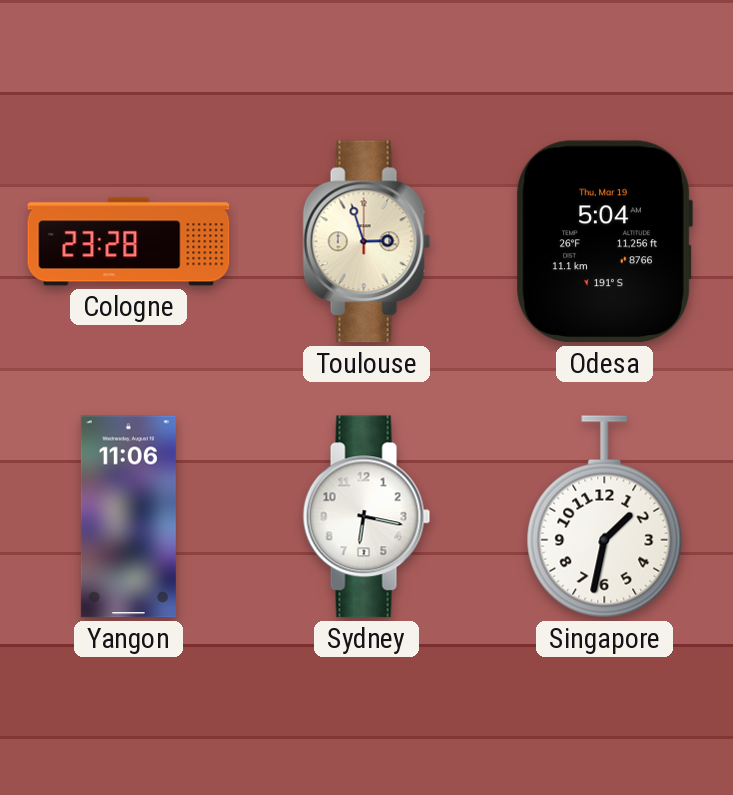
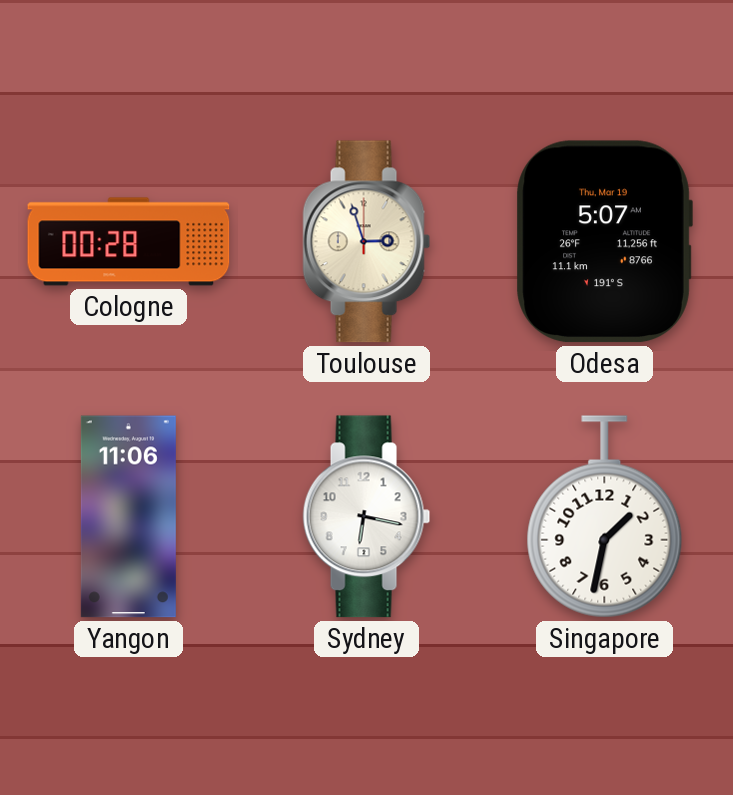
Cologne: 23:28 -> 00:28
Odesa: 5:04 -> 5:07
